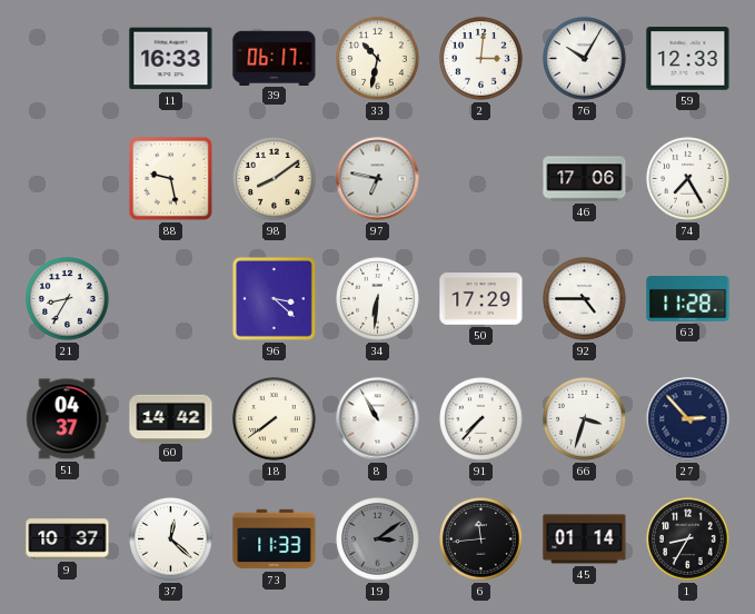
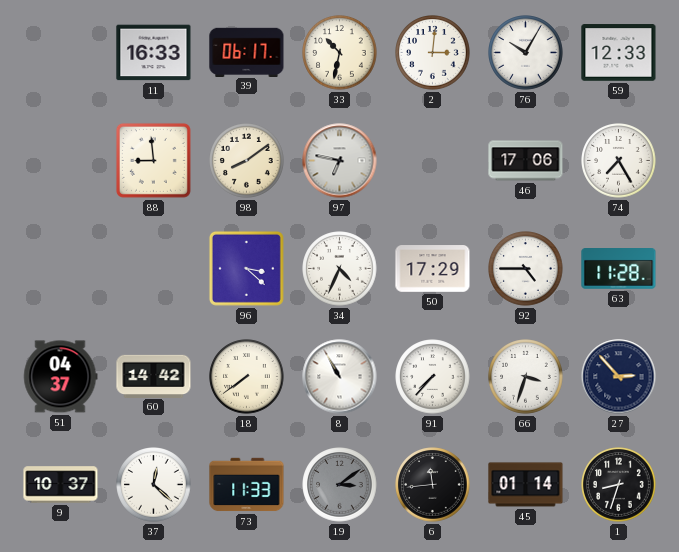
88: 9:28 -> 8:59
21: 8:35 -> none
34: 6:31 -> 4:34
1: 8:35 -> 8:33
